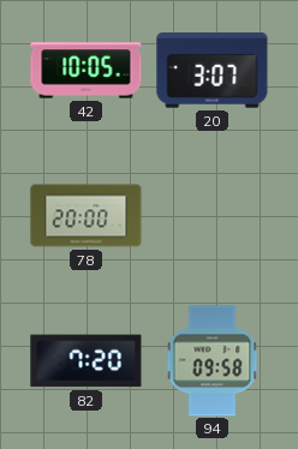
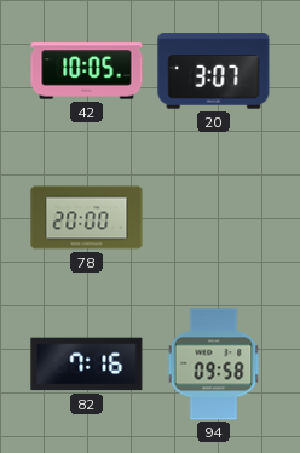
82: 7:20 -> 7:16
